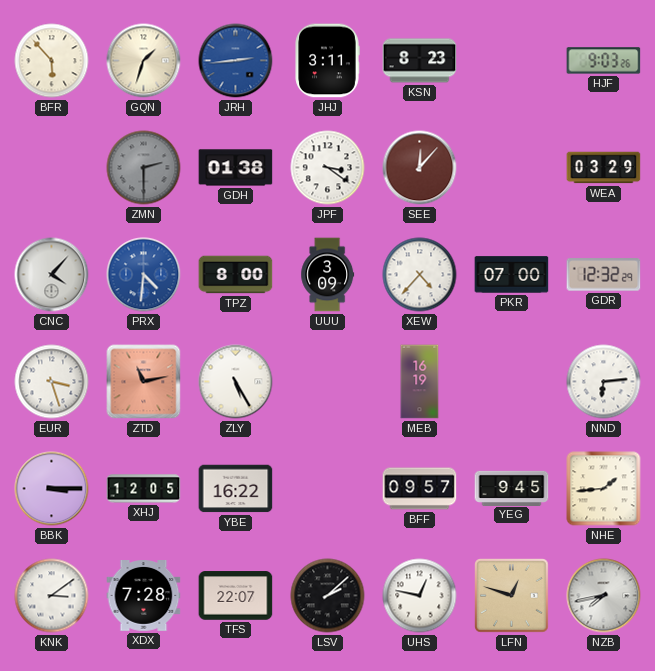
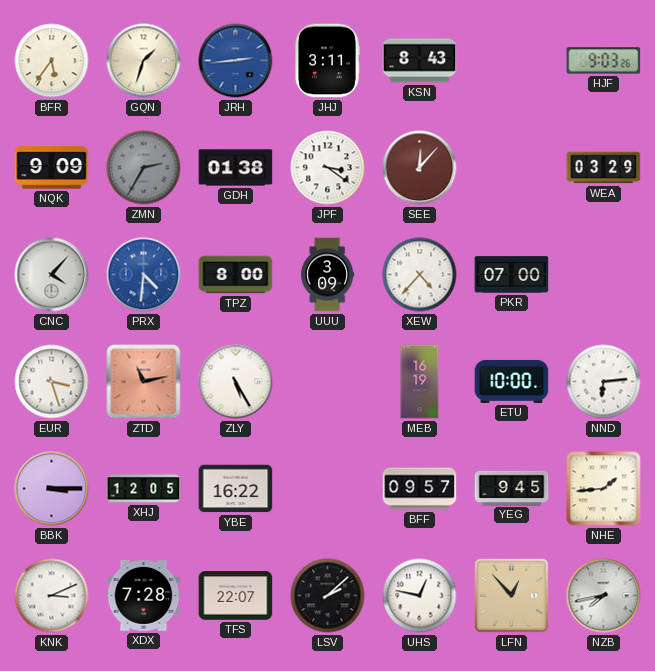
BFR: 5:53 -> 5:36
KSN: 8:23 -> 8:43
NQK: none -> 9:09
ZMN: 2:30 -> 2:35
GDR: 12:32 -> none
ETU: none -> 10:00
KNK: 3:09 -> 3:11
LFN: 12:48 -> 12:53
